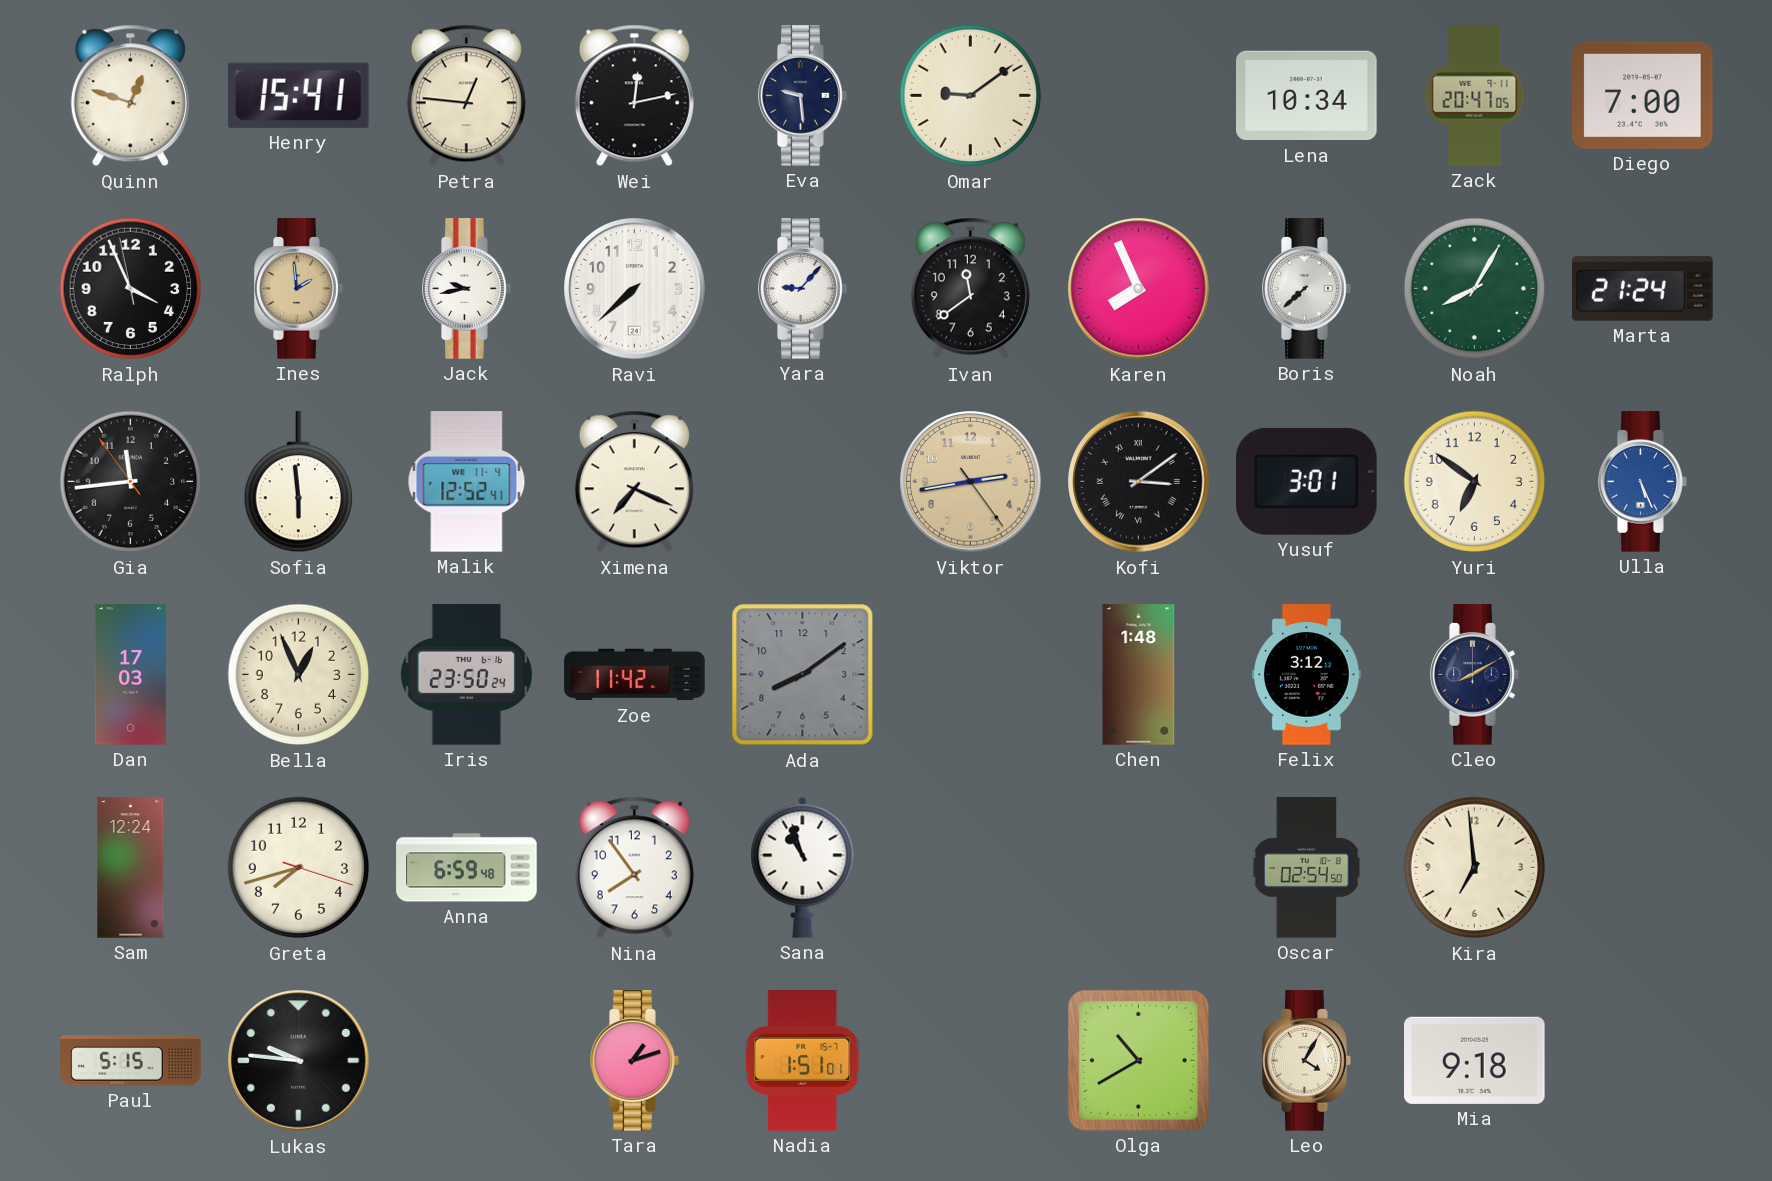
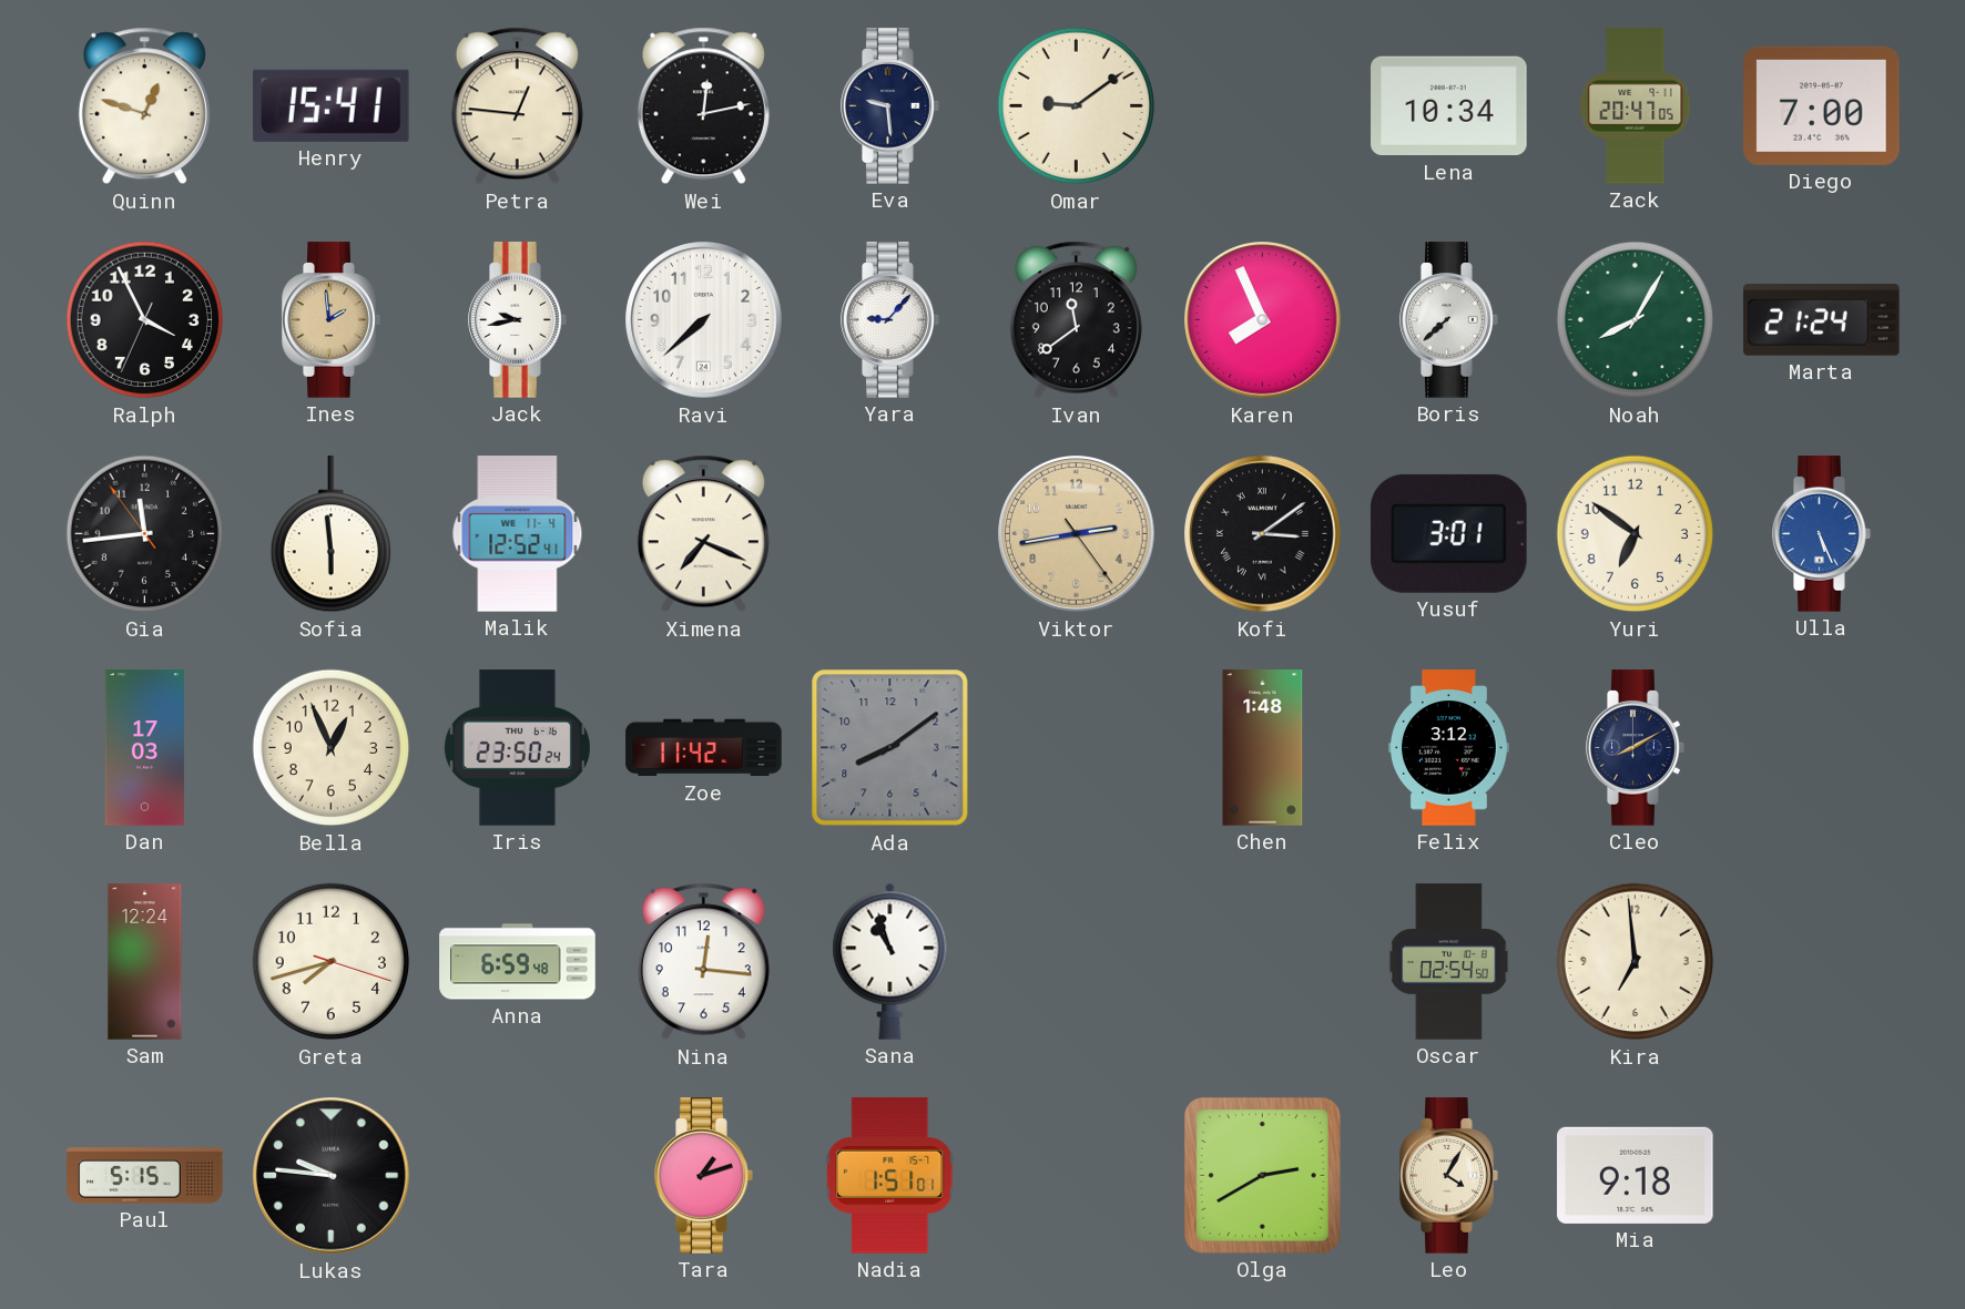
Ralph: 3:55:58 -> 3:55:34
Nina: 7:54 -> 12:16
Olga: 10:40 -> 2:40
